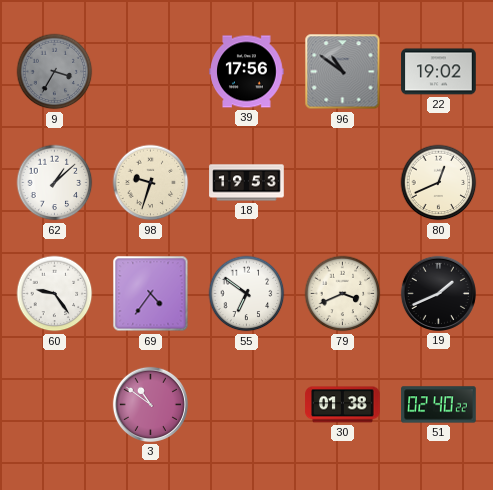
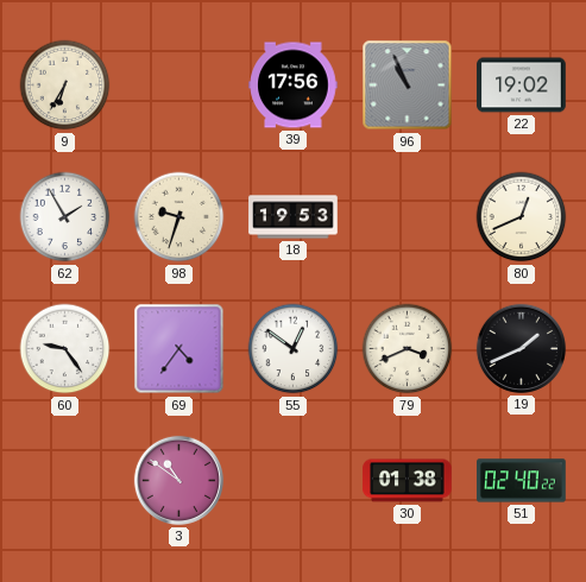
9: 3:35 -> 6:35
9 dial: grey -> cream
96: 10:51 -> 10:56
62: 1:08 -> 1:55
55: 6:51 -> 12:51
